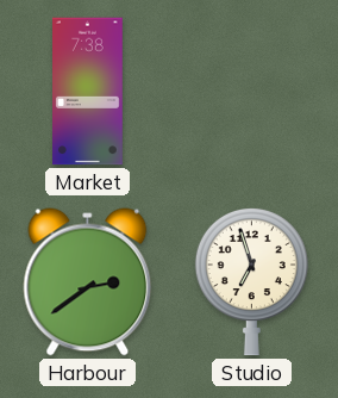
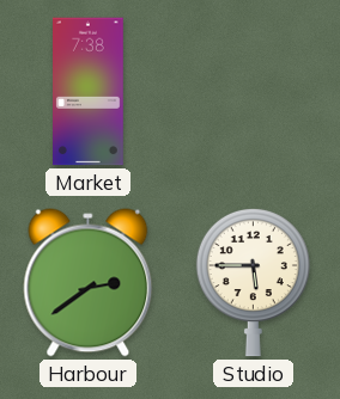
Studio: 6:57 -> 5:45
